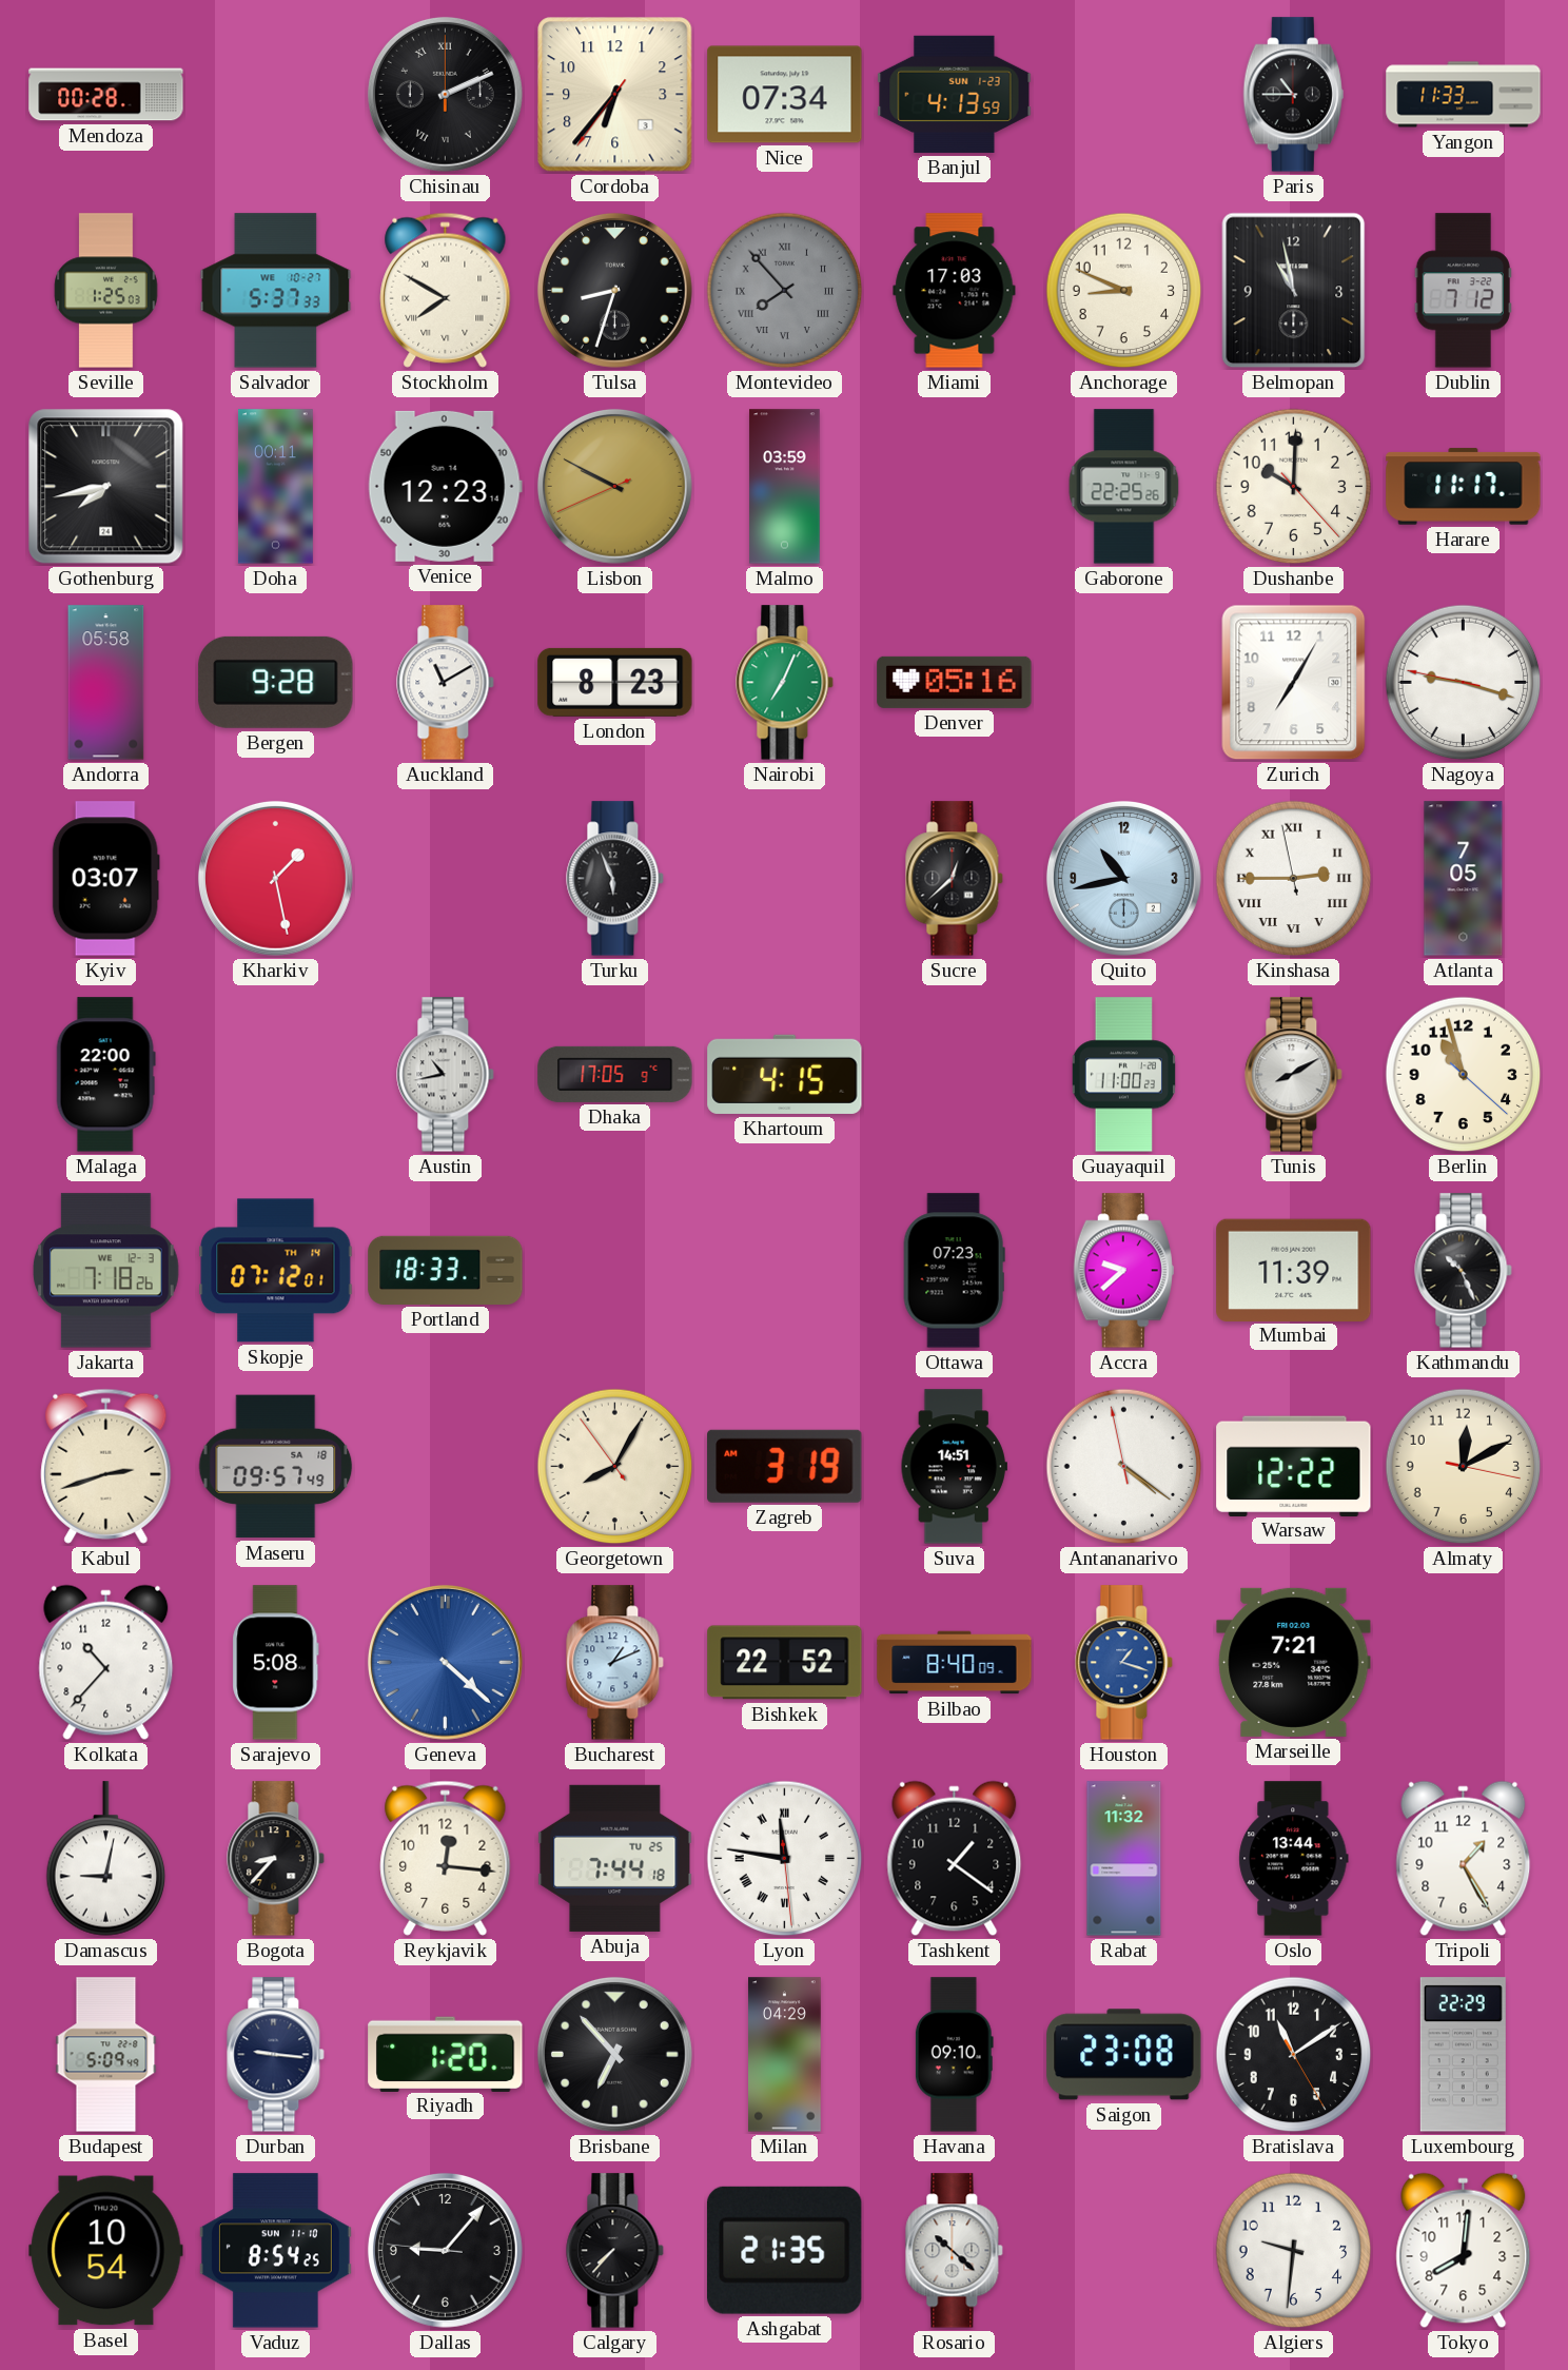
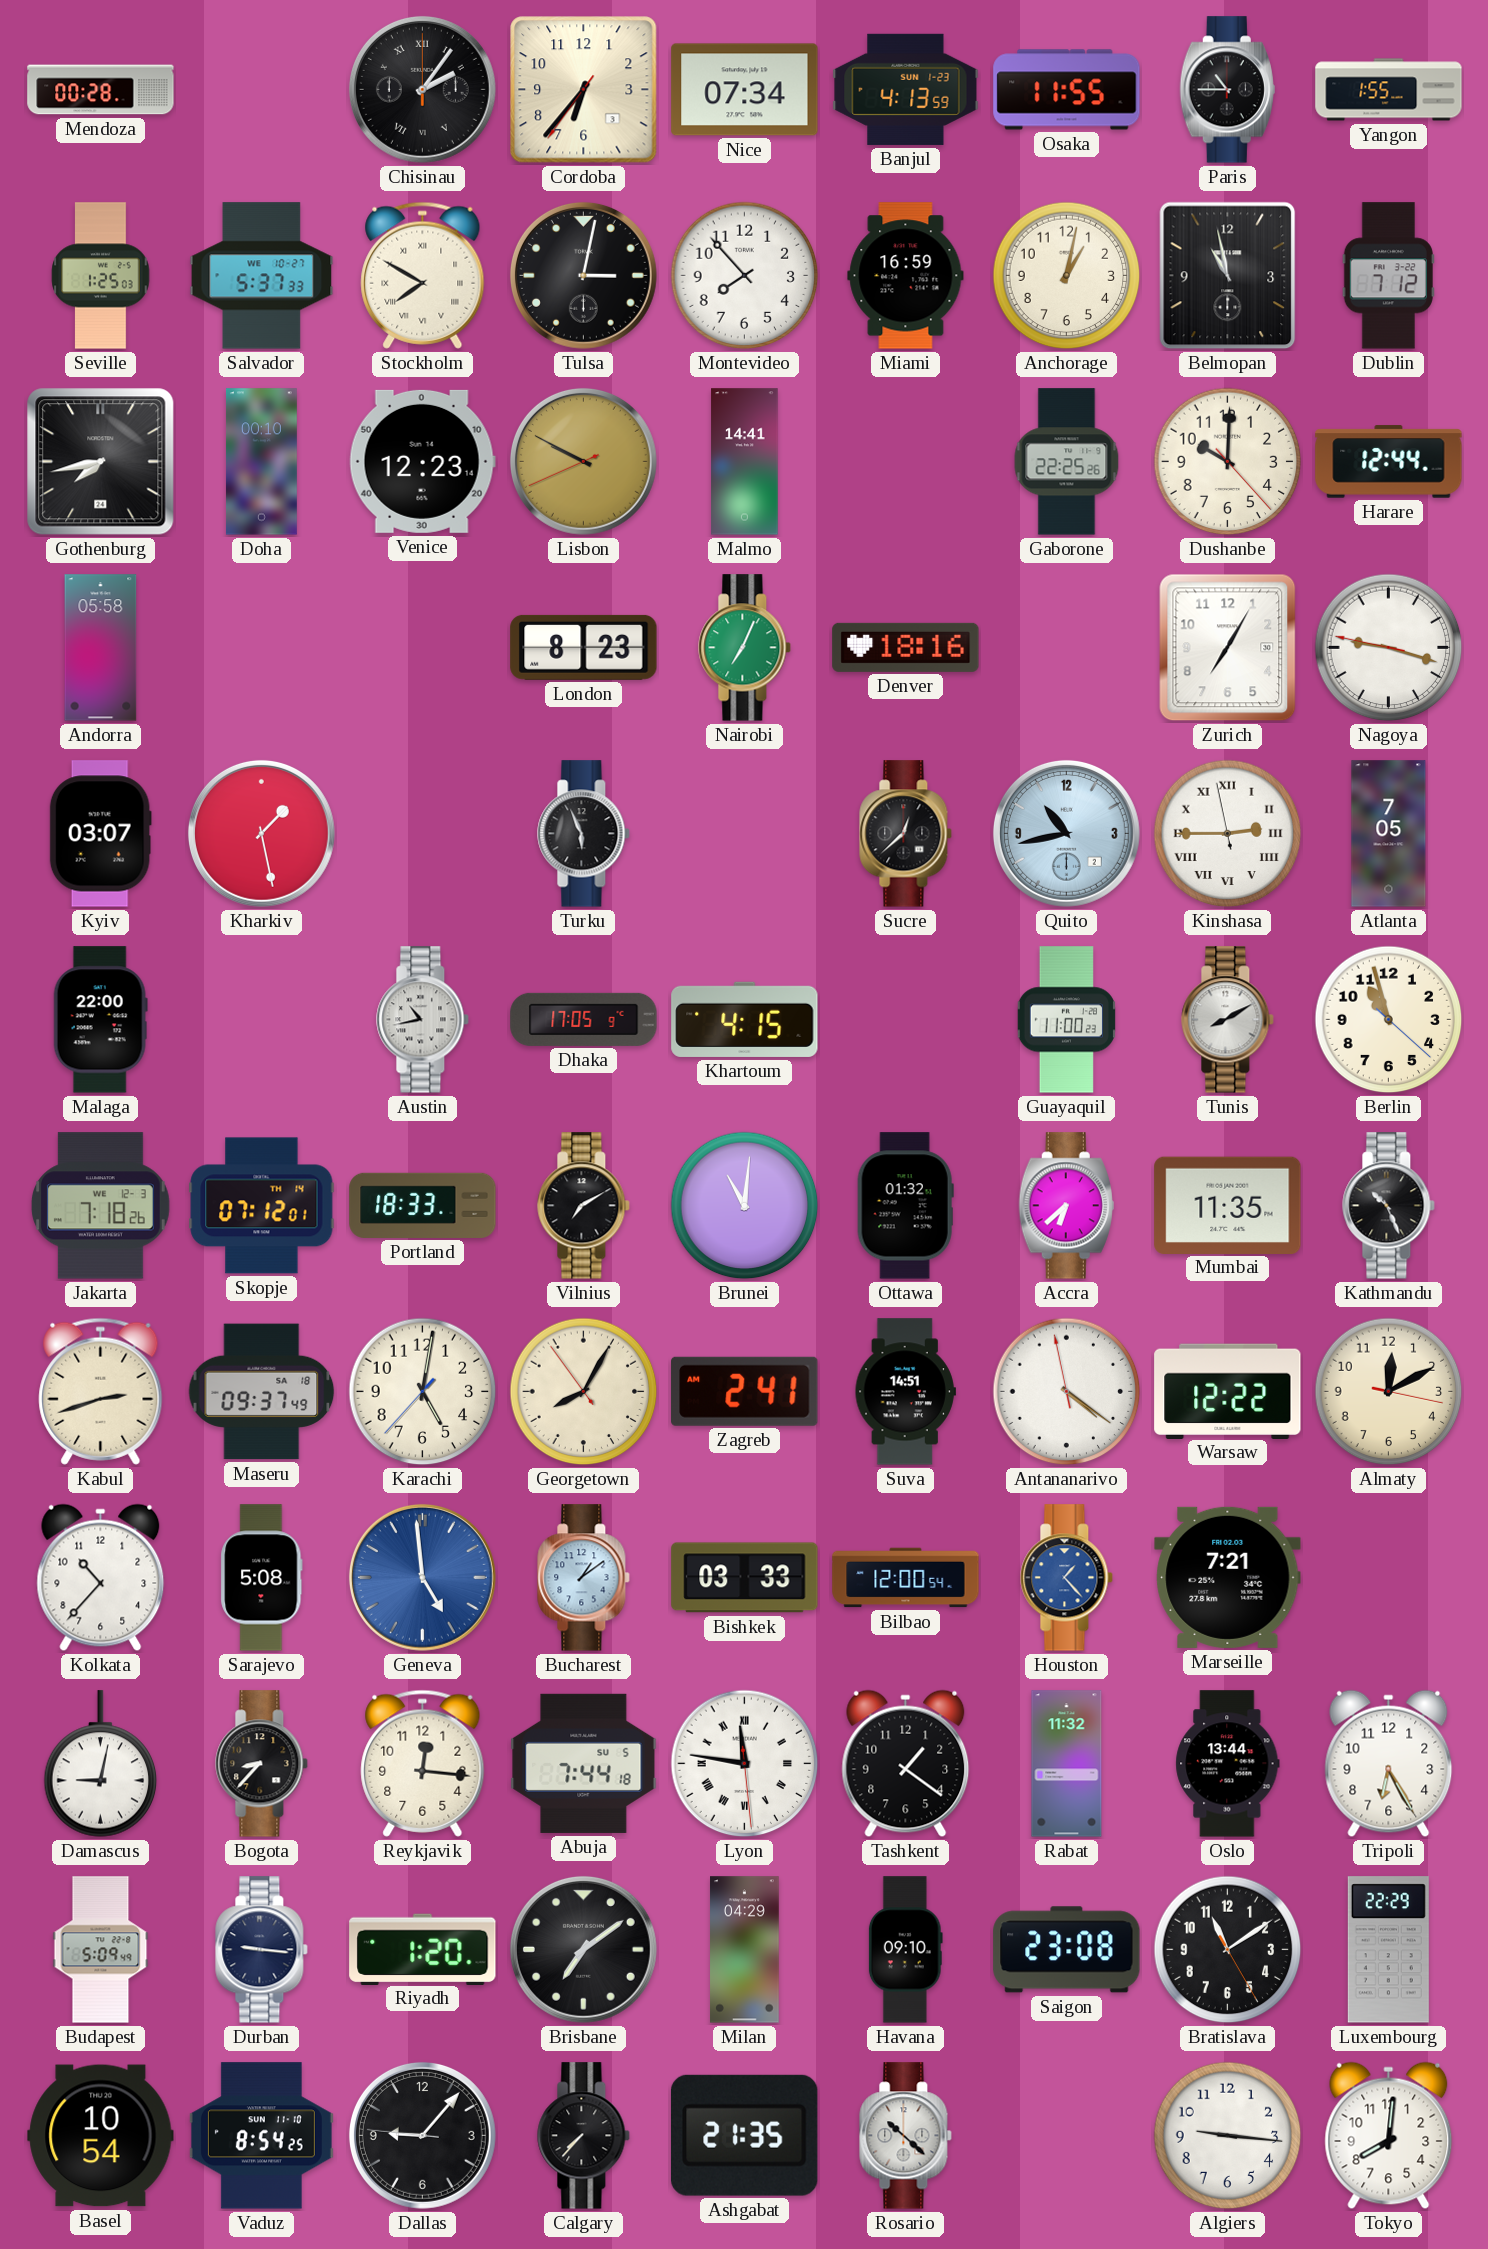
Chisinau: 2:11 -> 2:06
Osaka: none -> 11:55
Yangon: 11:33 -> 1:55
Tulsa: 8:33 -> 3:02
Montevideo dial: grey -> white
Montevideo numerals: Roman -> Arabic
Miami: 17:03 -> 16:59
Anchorage: 8:49 -> 1:02
Doha: 00:11 -> 00:10
Malmo: 03:59 -> 14:41
Harare: 11:17 -> 12:44
Bergen: 9:28 -> none
Auckland: 11:10 -> none
Denver: 05:16 -> 18:16
Vilnius: none -> 7:10
Brunei: none -> 11:01
Ottawa: 07:23 -> 01:32
Accra: 9:38 -> 6:38
Mumbai: 11:39 -> 11:35
Maseru: 09:57 -> 09:37
Karachi: none -> 5:01
Zagreb: 3:19 -> 2:41
Geneva: 4:22 -> 4:59
Bucharest: 1:11 -> 1:09
Bishkek: 22:52 -> 03:33
Bilbao: 8:40 -> 12:00
Houston: 1:18 -> 1:23
Abuja date: TU 25 -> SU 5
Tripoli: 1:25 -> 6:25
Brisbane: 6:53 -> 7:09
Algiers: 9:31 -> 9:16
